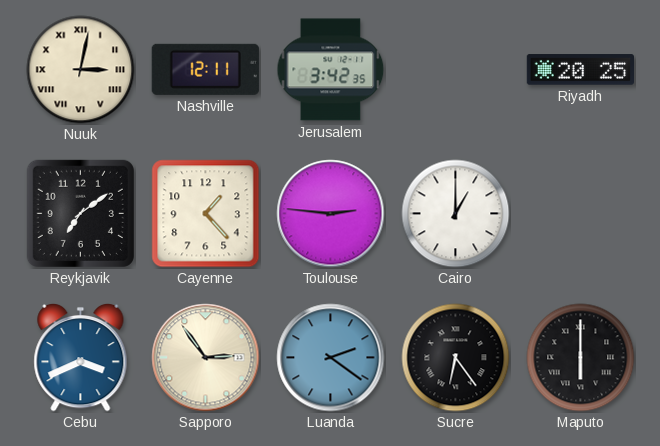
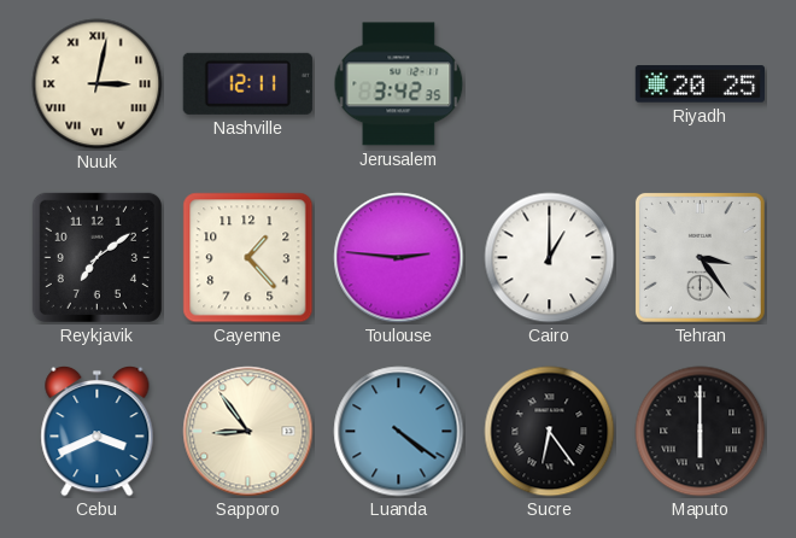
Tehran: none -> 3:24
Sapporo: 2:54 -> 8:54
Luanda: 2:21 -> 4:21
